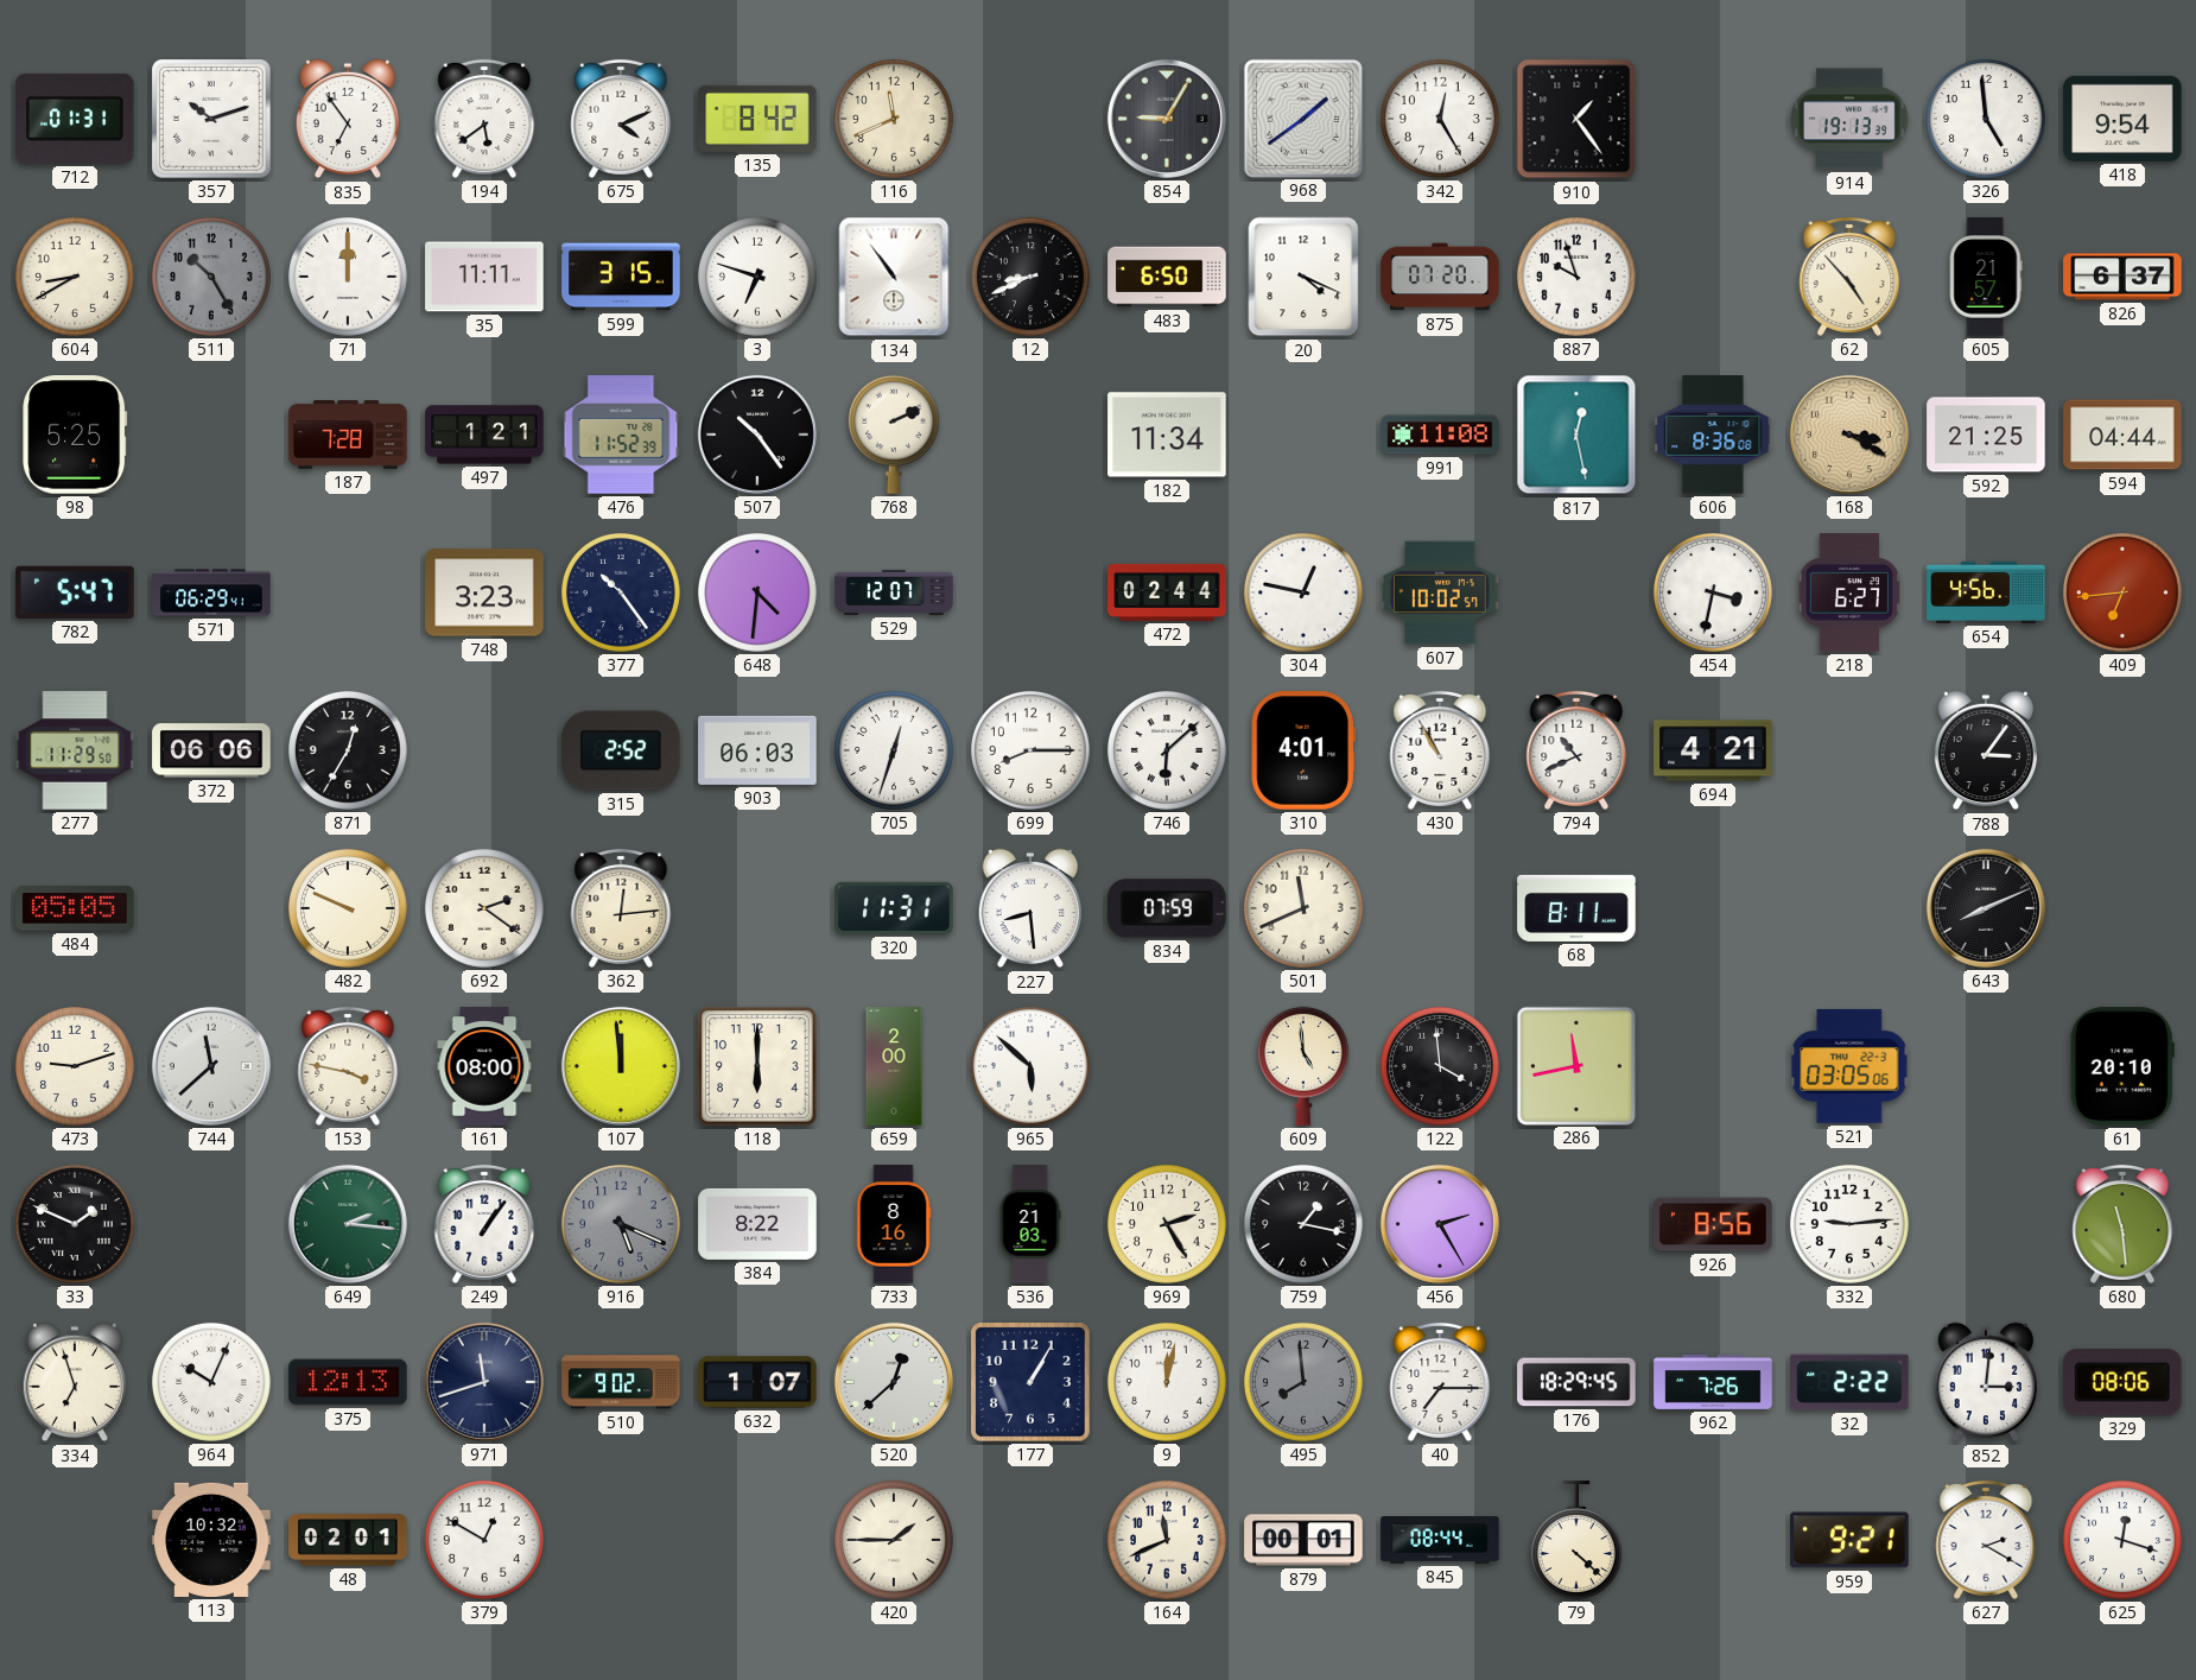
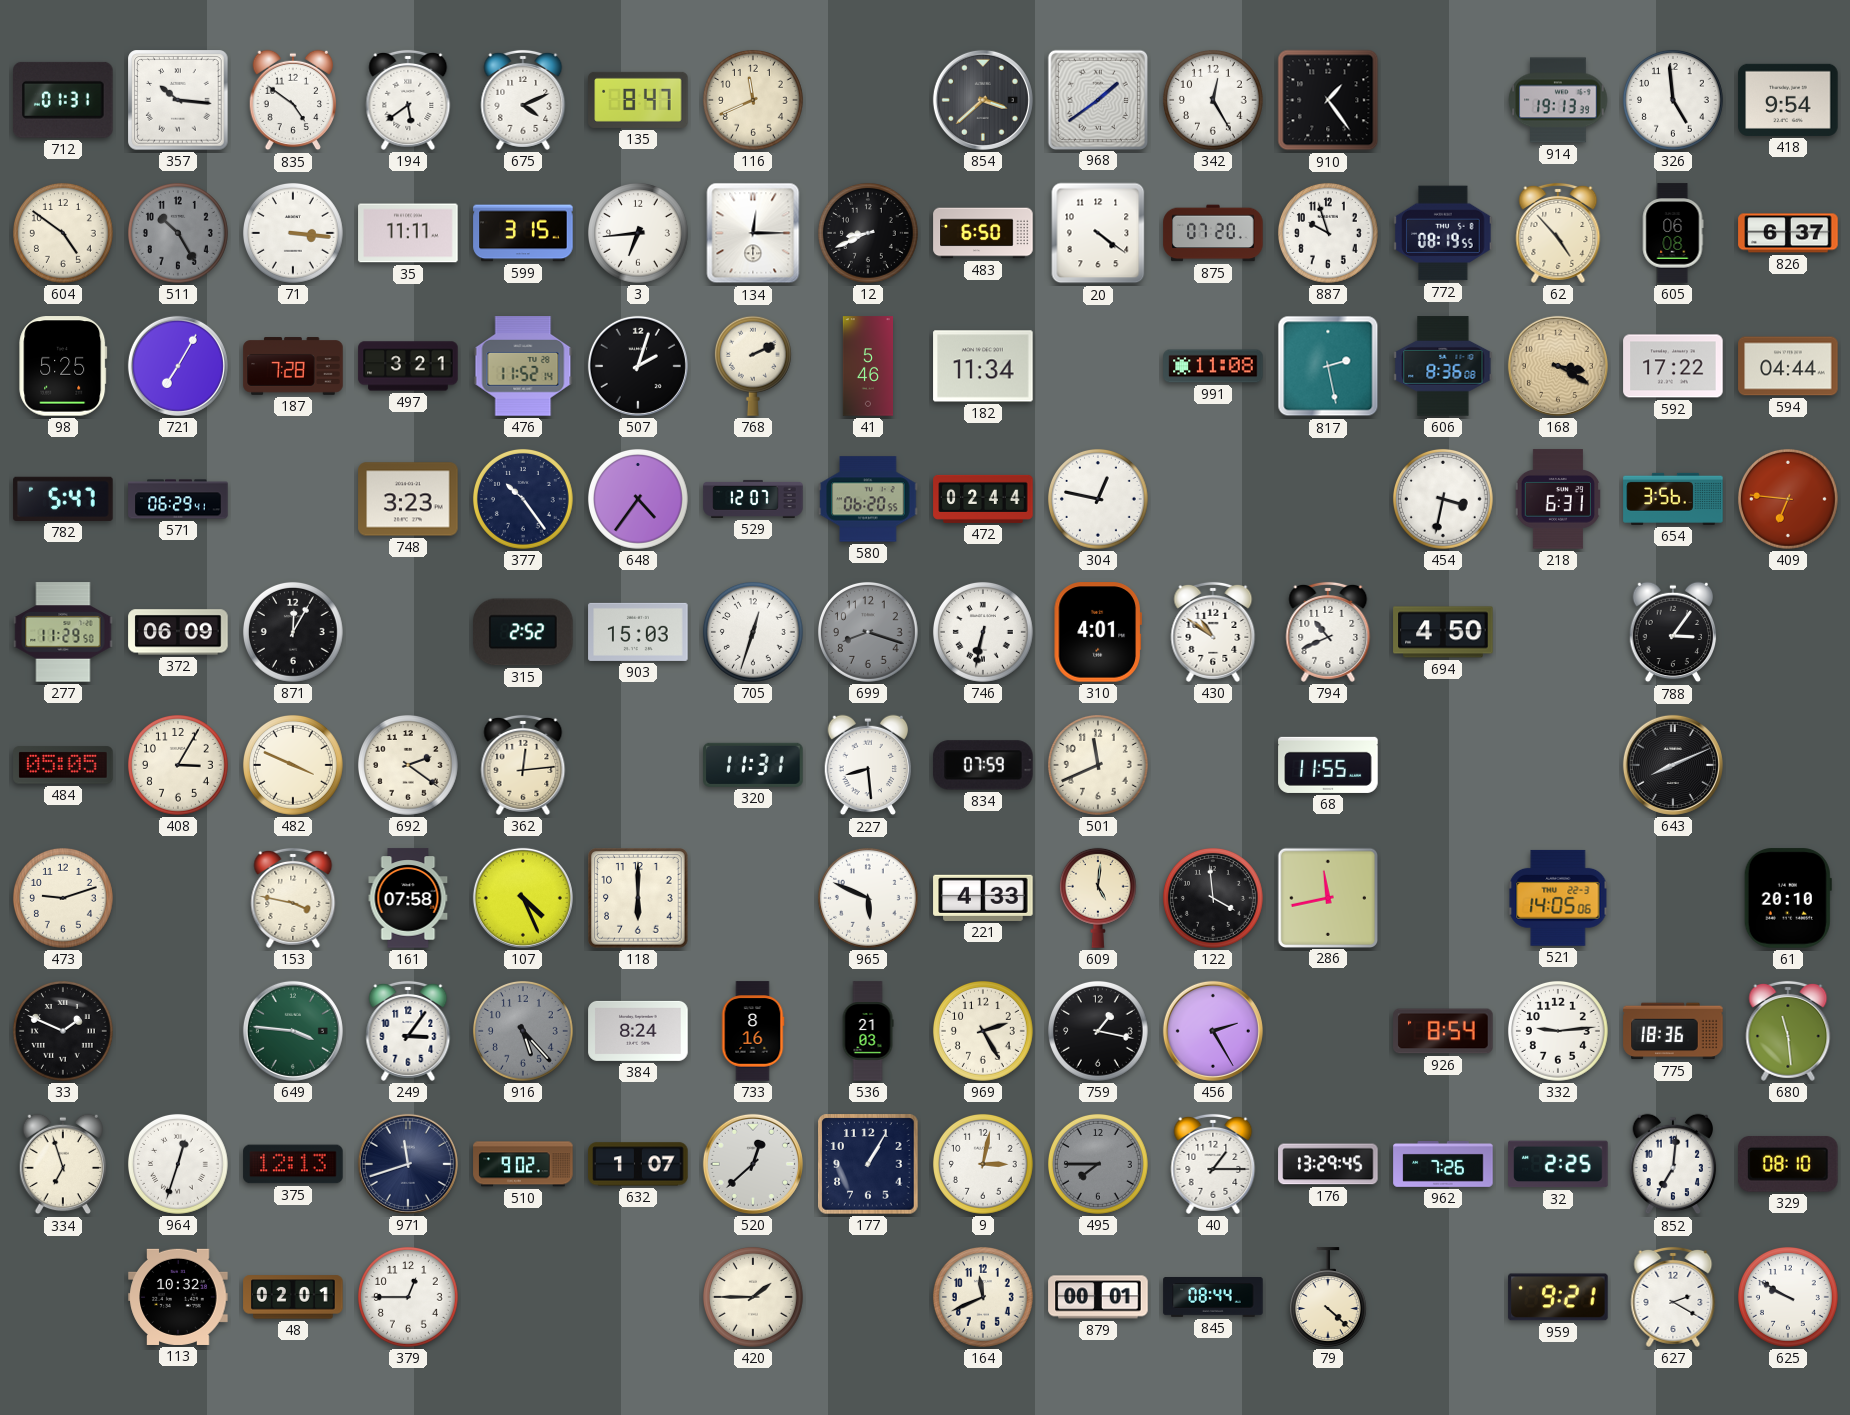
357: 10:12 -> 10:16
835: 6:54 -> 4:51
135: 8:42 -> 8:47
854: 9:05 -> 3:38
604: 8:40 -> 4:51
71: 12:00 -> 3:16
3: 6:48 -> 6:44
134: 10:54 -> 12:15
20: 4:19 -> 4:21
772: none -> 08:19
605: 21:57 -> 06:08
721: none -> 7:05
497: 1:21 -> 3:21
476: 11:52:39 -> 11:52:14
507: 10:24 -> 2:03
41: none -> 5:46
817: 12:28 -> 2:28
592: 21:25 -> 17:22
648: 4:31 -> 4:36
580: none -> 06:20
607: 10:02 -> none
218: 6:27 -> 6:31
654: 4:56 -> 3:56
409: 6:44 -> 6:46
372: 06:06 -> 06:09
871: 12:35 -> 12:05
903: 06:03 -> 15:03
699: 8:15 -> 8:18
699 dial: white -> grey
746: 6:08 -> 6:32
430: 10:55 -> 10:51
694: 4:21 -> 4:50
408: none -> 3:05
482: 9:49 -> 3:49
68: 8:11 -> 11:55
744: 11:38 -> none
161: 08:00 -> 07:58
107: 11:59 -> 4:26
659: 2:00 -> none
965: 5:52 -> 5:49
221: none -> 4:33
609: 4:59 -> 5:01
521: 03:05 -> 14:05
649: 2:16 -> 3:46
249: 1:06 -> 3:06
916: 5:19 -> 5:23
384: 8:22 -> 8:24
926: 8:56 -> 8:54
775: none -> 18:36
964: 10:04 -> 12:33
9: 12:02 -> 3:02
495: 7:59 -> 7:45
40: 7:15 -> 1:15
176: 18:29 -> 13:29
32: 2:22 -> 2:25
852: 3:01 -> 7:01
329: 08:06 -> 08:10
379: 12:50 -> 12:45
625: 12:18 -> 9:50
